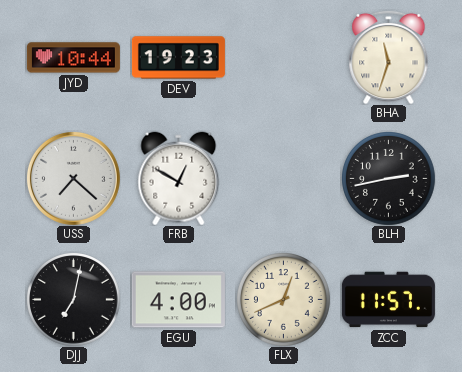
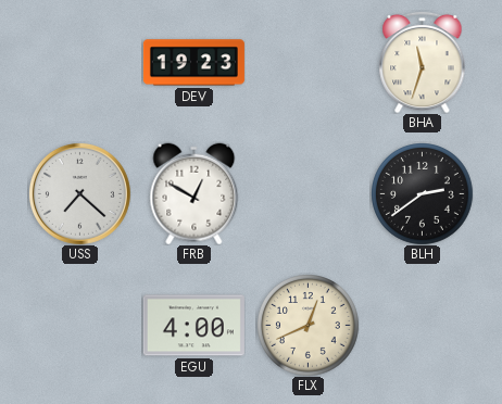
JYD: 10:44 -> none
BLH: 2:43 -> 2:39
DJJ: 7:02 -> none
ZCC: 11:57 -> none
